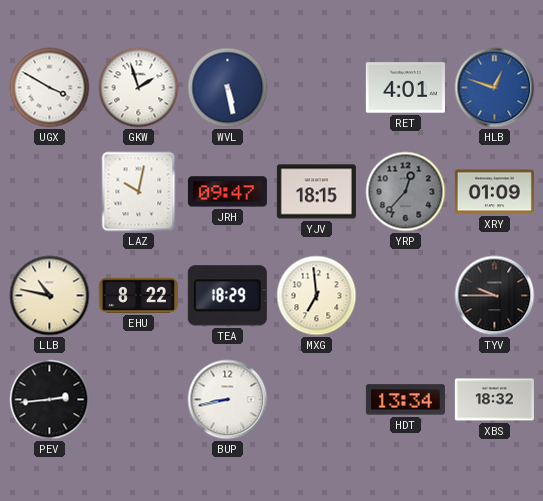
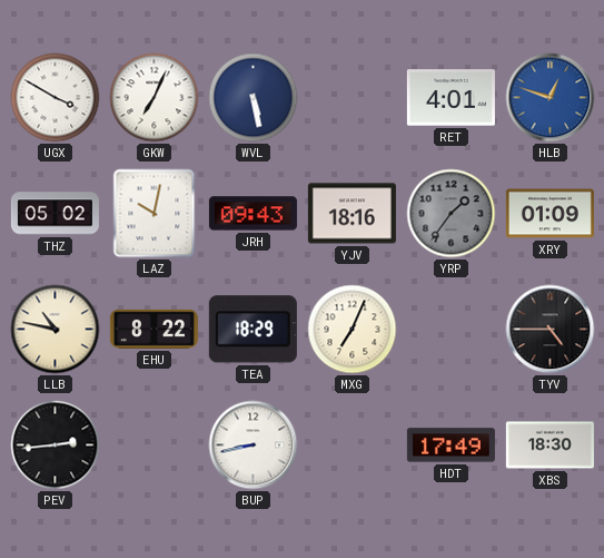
GKW: 1:57 -> 7:04
THZ: none -> 05:02
JRH: 09:47 -> 09:43
YJV: 18:15 -> 18:16
YRP: 12:37 -> 1:36
MXG: 6:59 -> 7:04
TYV: 9:45 -> 4:45
HDT: 13:34 -> 17:49
XBS: 18:32 -> 18:30
